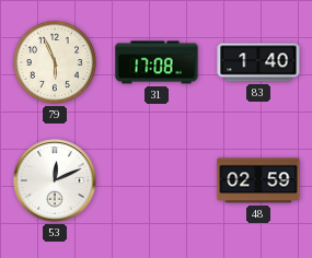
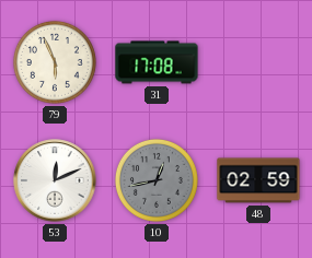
83: 1:40 -> none
10: none -> 12:43
